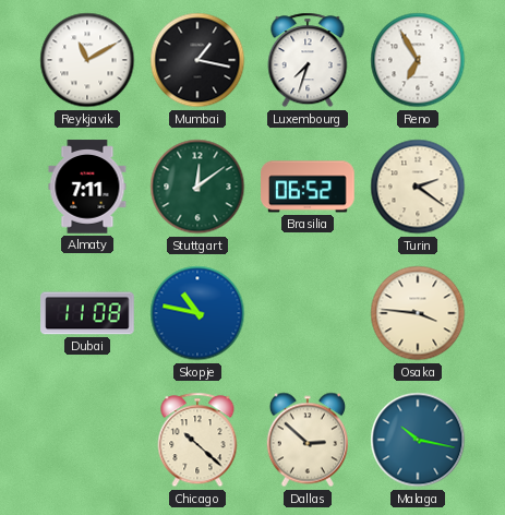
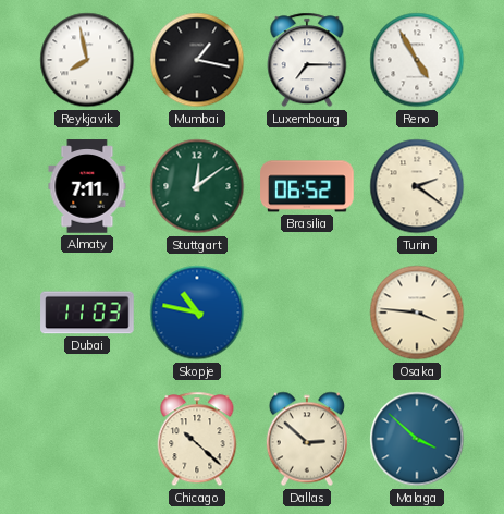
Reykjavik: 11:10 -> 7:58
Luxembourg: 7:33 -> 7:15
Reno: 6:55 -> 4:55
Dubai: 11:08 -> 11:03
Malaga: 10:17 -> 3:52
